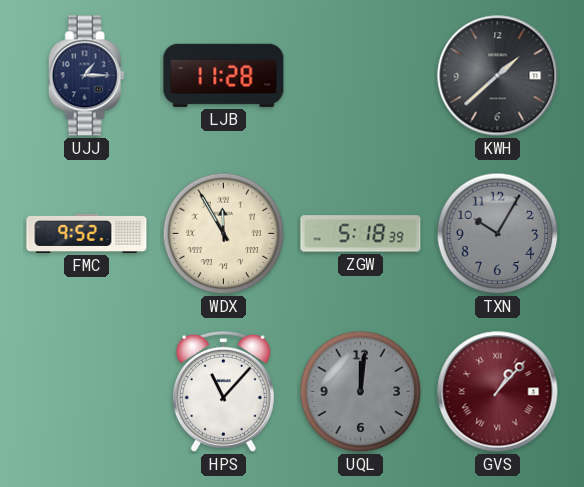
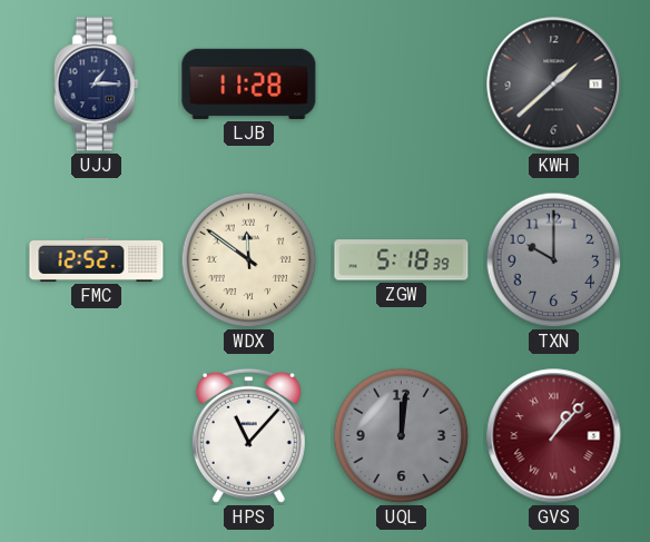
FMC: 9:52 -> 12:52
WDX: 11:55 -> 11:51
TXN: 10:05 -> 10:00
